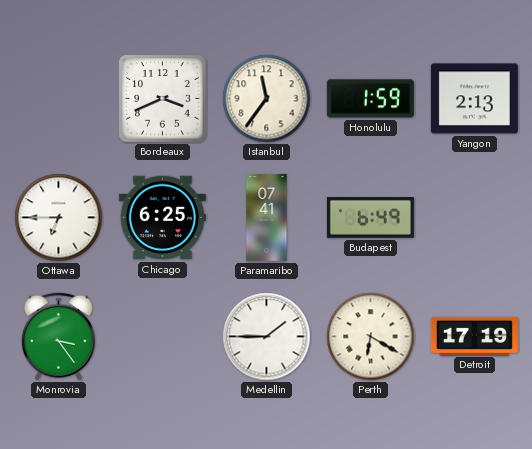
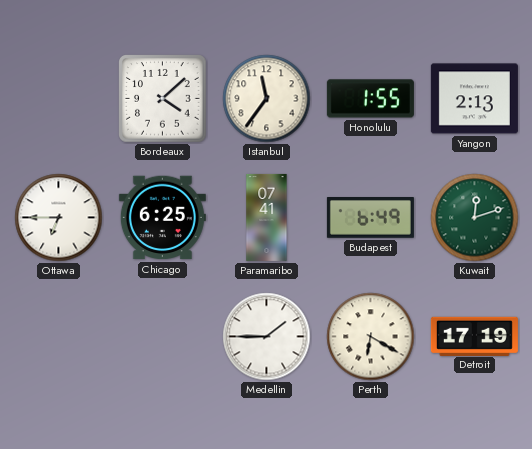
Bordeaux: 3:41 -> 4:08
Honolulu: 1:59 -> 1:55
Kuwait: none -> 12:12
Monrovia: 3:24 -> none
